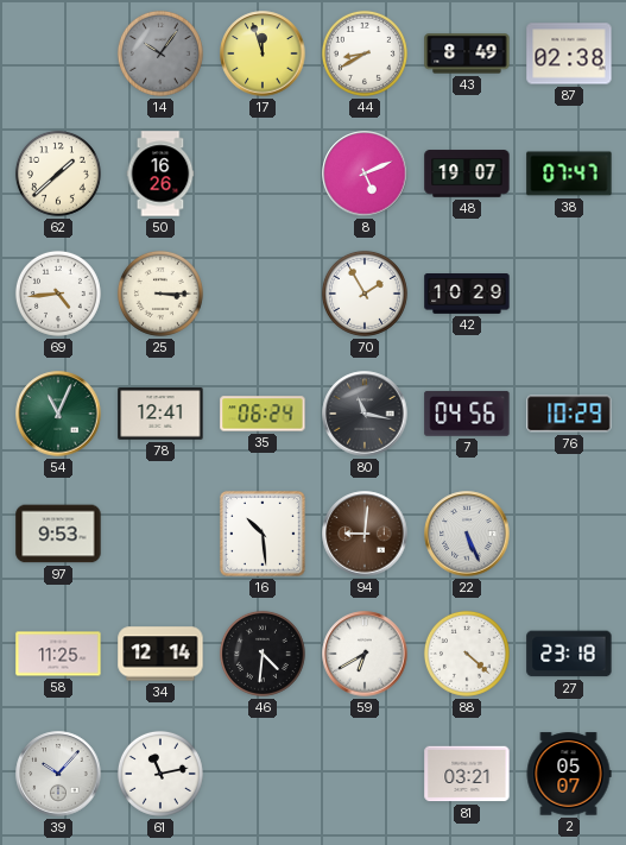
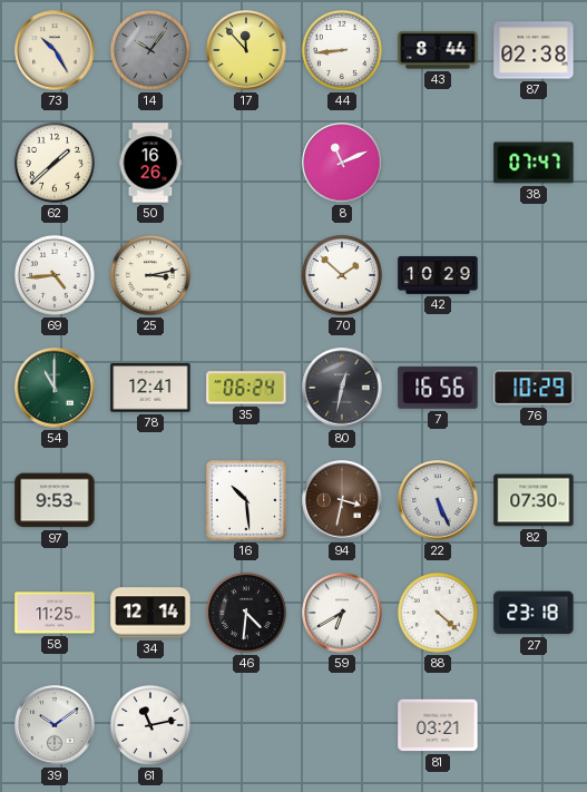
73: none -> 10:25
17: 11:57 -> 11:53
44: 8:40 -> 8:44
43: 8:49 -> 8:44
8: 5:11 -> 11:11
48: 19:07 -> none
25: 3:15 -> 3:13
70: 1:55 -> 1:52
54: 11:04 -> 11:00
80: 11:17 -> 12:32
7: 04:56 -> 16:56
94: 9:01 -> 3:32
82: none -> 07:30
39: 10:07 -> 10:09
2: 05:07 -> none
